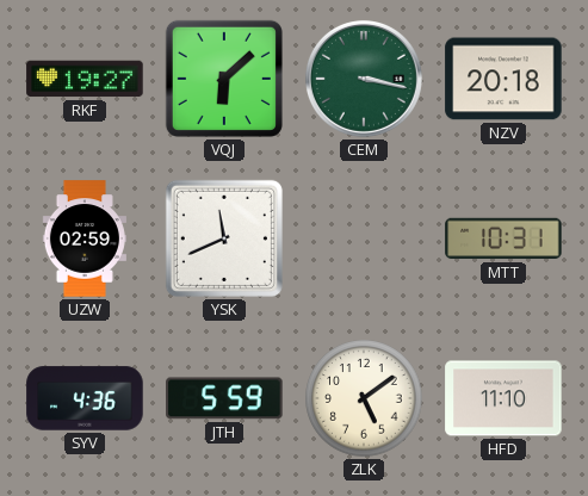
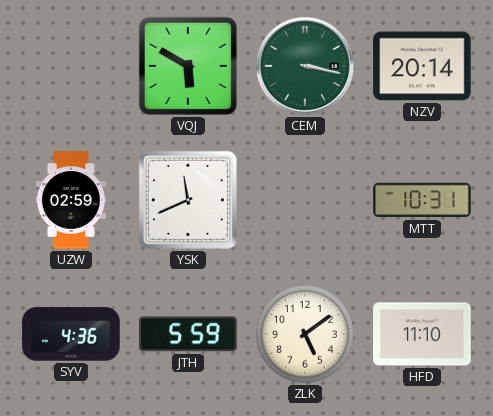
RKF: 19:27 -> none
VQJ: 6:08 -> 5:50
NZV: 20:18 -> 20:14
